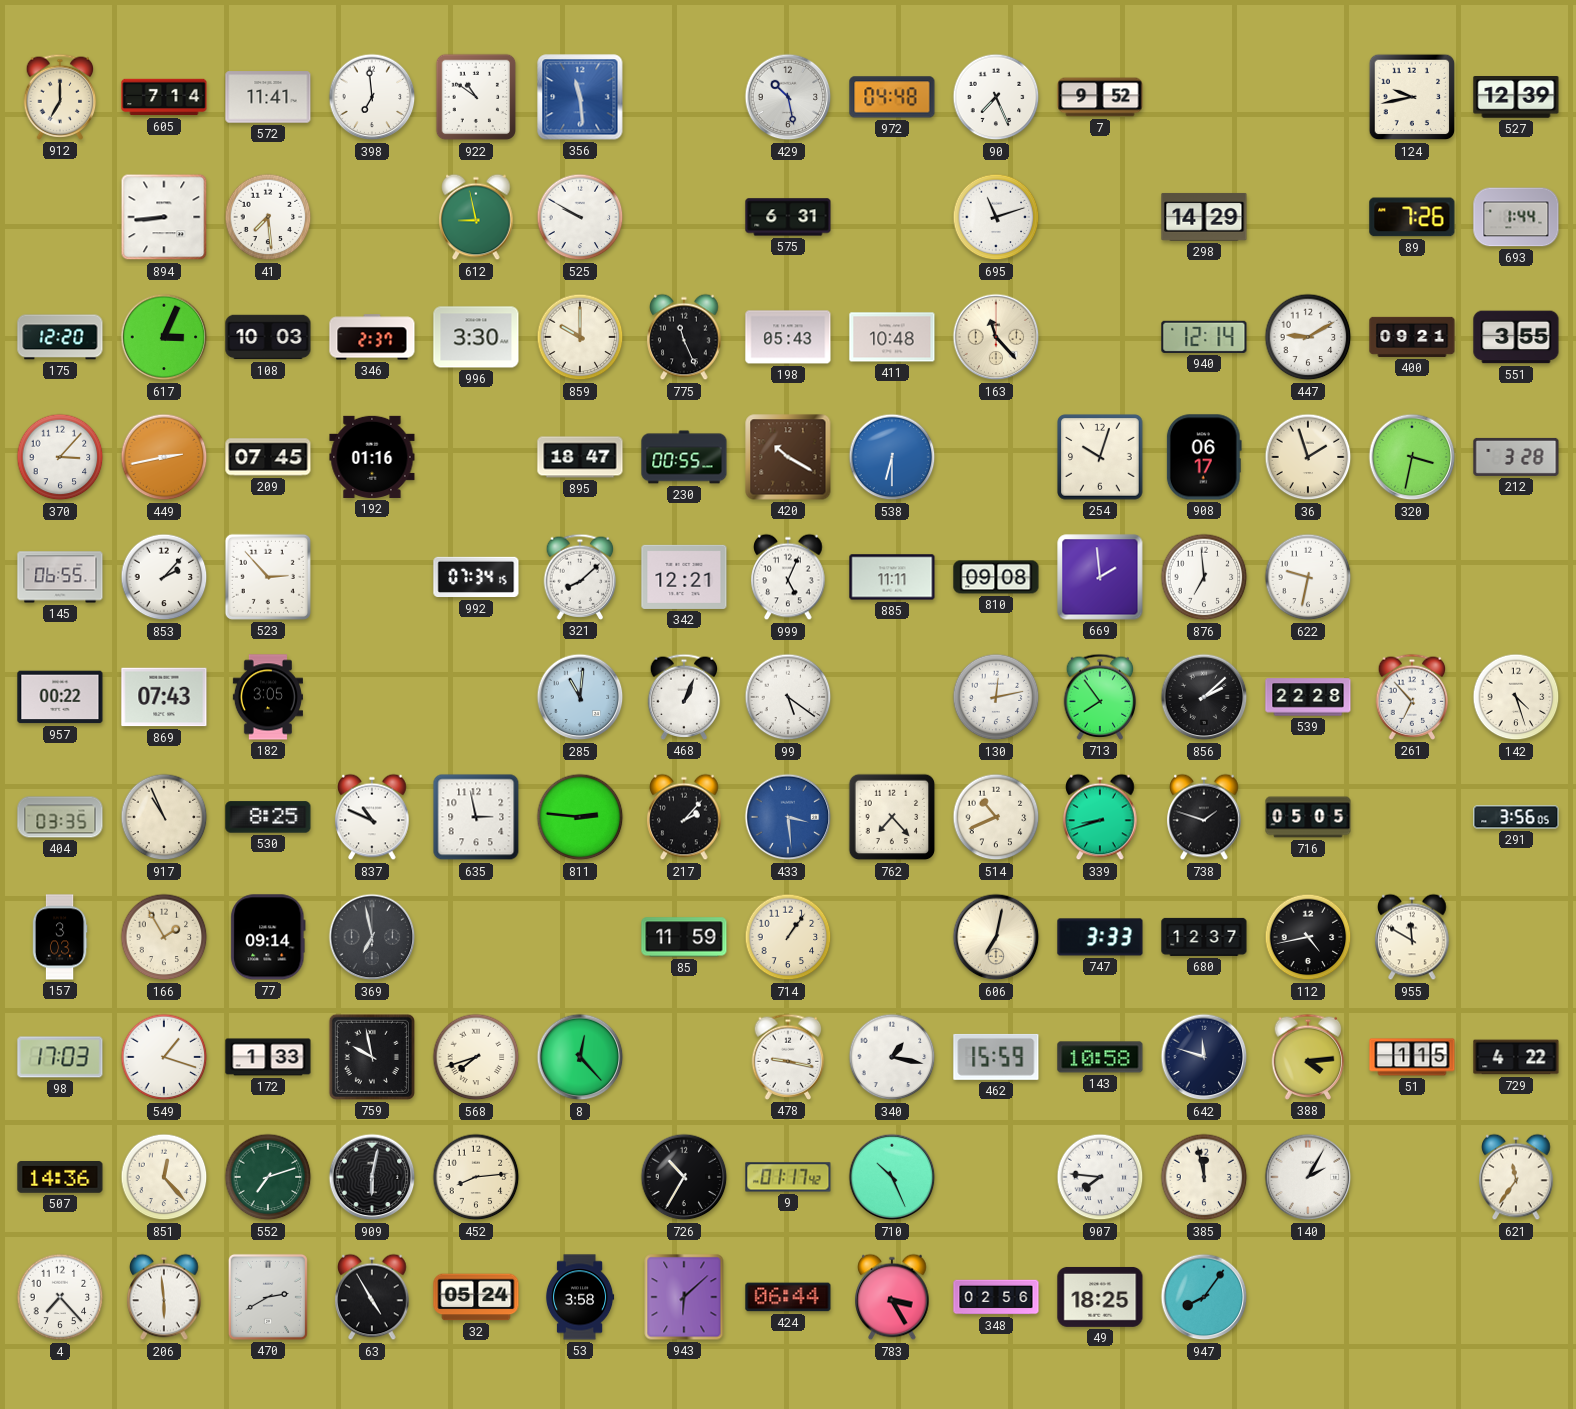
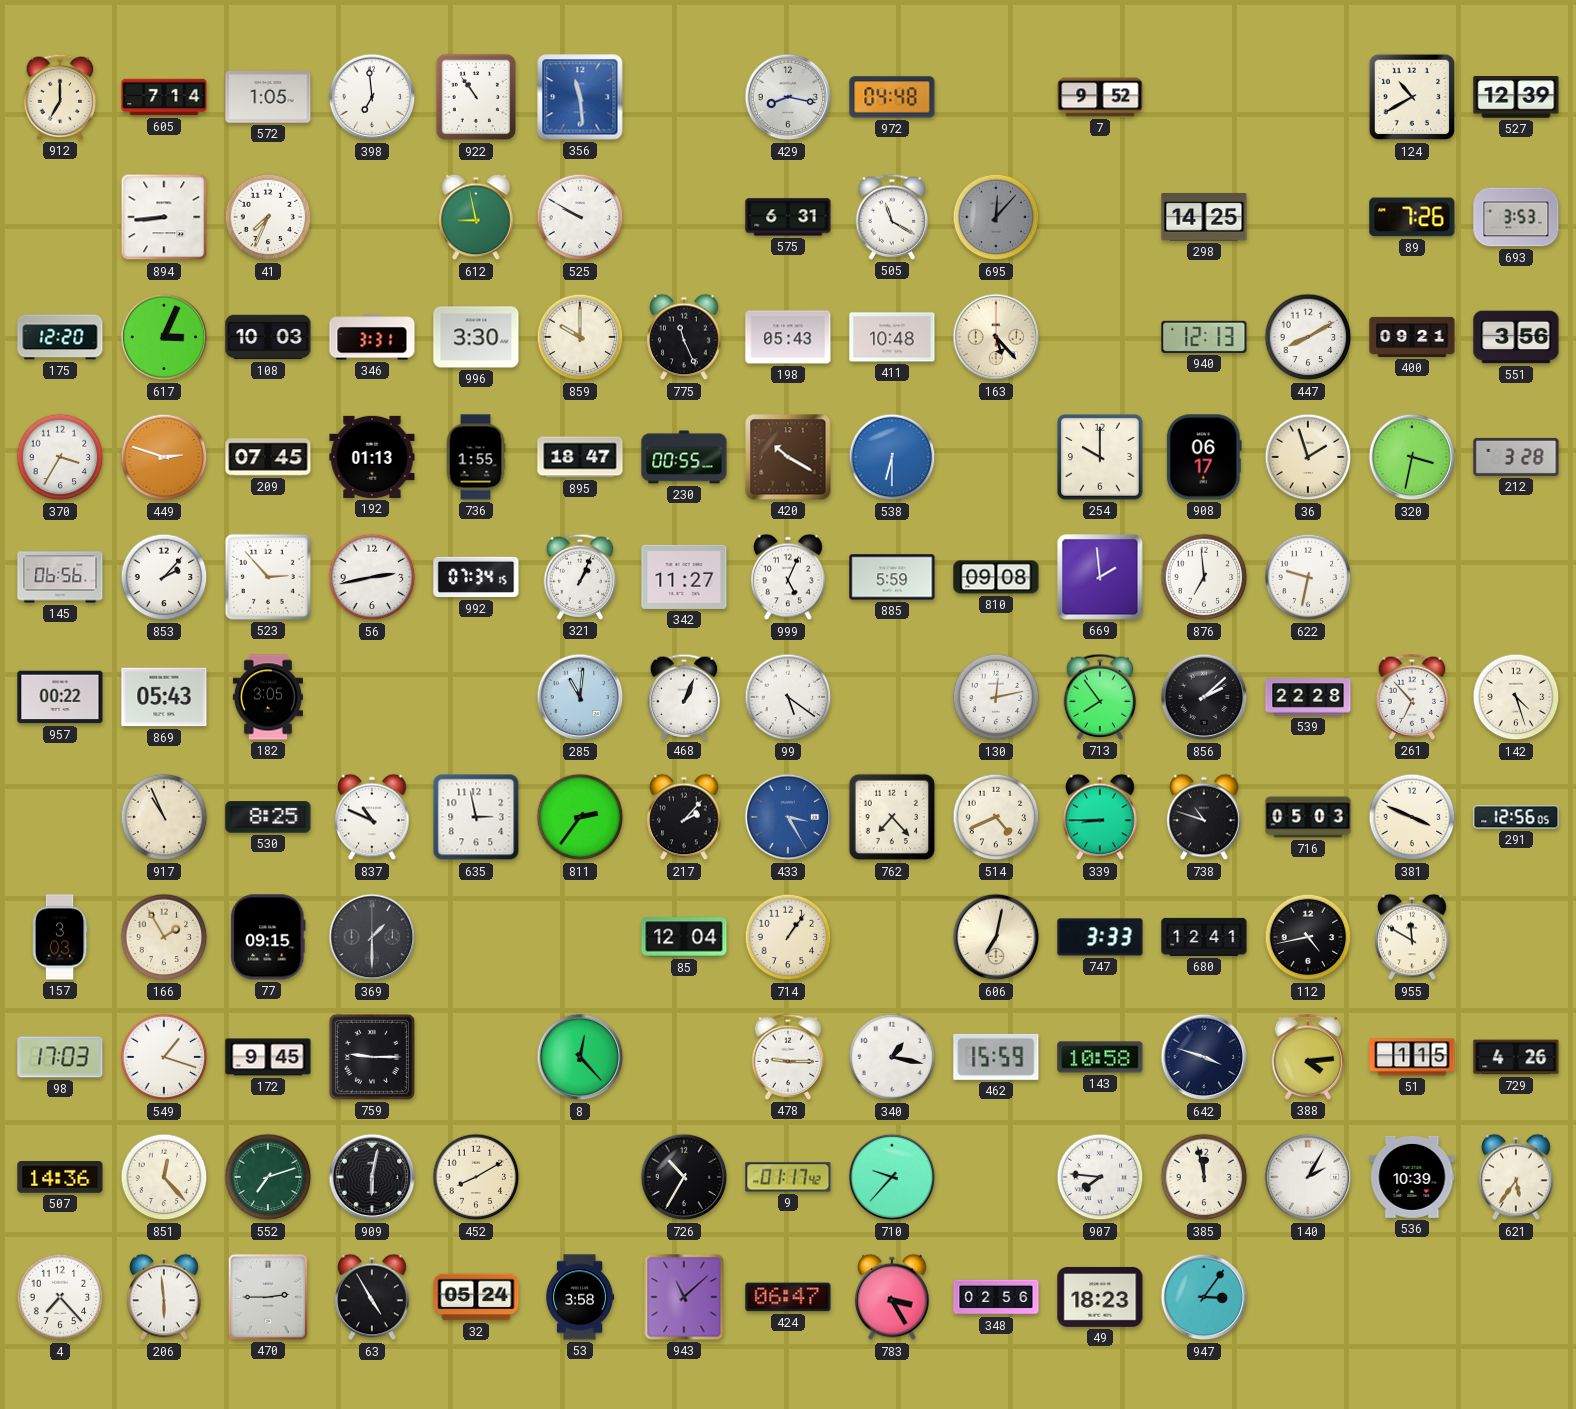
572: 11:41 -> 1:05
922: 10:51 -> 10:54
429: 10:28 -> 8:17
90: 7:26 -> none
124: 9:43 -> 10:40
41: 7:29 -> 7:34
505: none -> 11:20
695: 11:12 -> 12:07
695 dial: white -> grey
298: 14:29 -> 14:25
693: 1:44 -> 3:53
346: 2:37 -> 3:31
163: 11:23 -> 5:23
940: 12:14 -> 12:13
447: 9:10 -> 8:10
551: 3:55 -> 3:56
370: 3:07 -> 3:35
449: 2:43 -> 2:48
192: 01:16 -> 01:13
736: none -> 1:55
254: 10:03 -> 10:00
145: 06:55 -> 06:56
56: none -> 2:43
321: 8:08 -> 1:04
342: 12:21 -> 11:27
885: 11:11 -> 5:59
869: 07:43 -> 05:43
404: 03:35 -> none
811: 2:46 -> 2:36
433: 3:29 -> 3:25
514: 10:41 -> 4:41
339: 8:42 -> 8:45
738: 1:48 -> 10:48
716: 05:05 -> 05:03
381: none -> 3:49
291: 3:56 -> 12:56
77: 09:14 -> 09:15
369: 6:58 -> 1:30
85: 11:59 -> 12:04
680: 12:37 -> 12:41
172: 1:33 -> 9:45
759: 9:58 -> 9:15
568: 7:42 -> none
478: 9:17 -> 9:15
642: 11:48 -> 3:48
729: 4:22 -> 4:26
452: 8:14 -> 8:10
710: 10:26 -> 9:37
536: none -> 10:39
621: 11:36 -> 5:36
470: 2:40 -> 2:45
943: 6:08 -> 11:08
424: 06:44 -> 06:47
49: 18:25 -> 18:23
947: 8:06 -> 3:06
